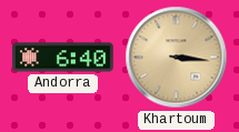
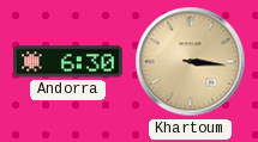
Andorra: 6:40 -> 6:30
